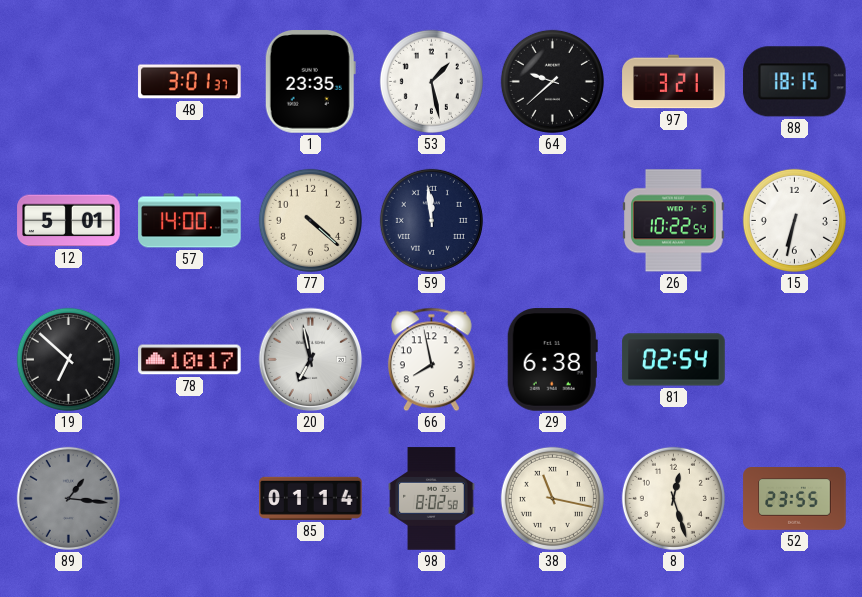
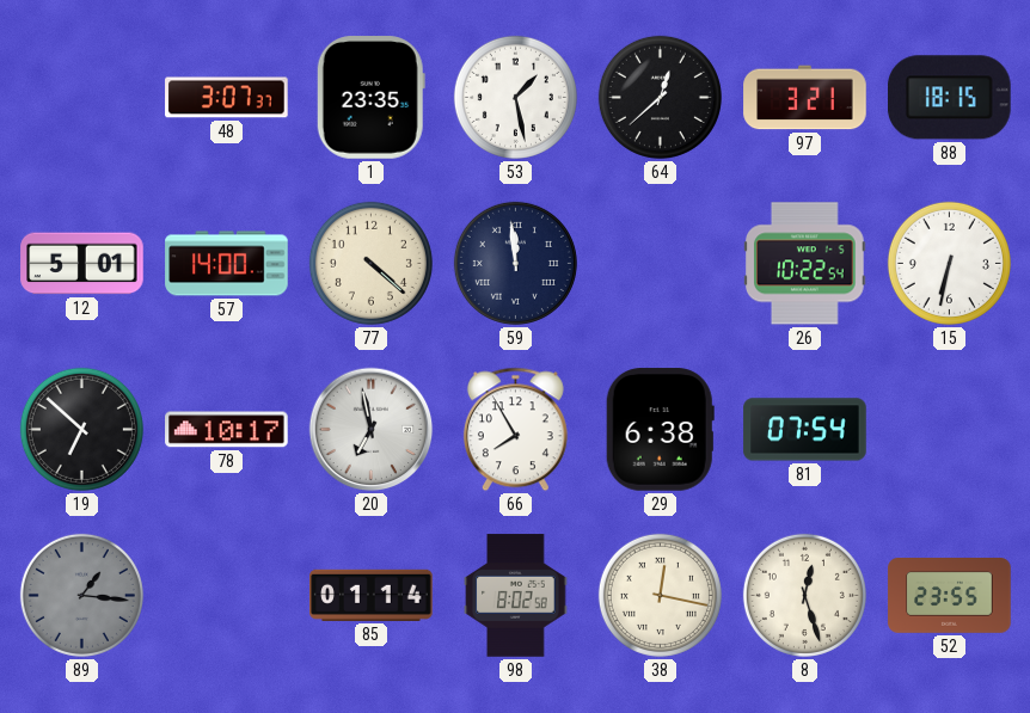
48: 3:01 -> 3:07
64: 9:38 -> 12:38
66: 7:58 -> 7:55
81: 02:54 -> 07:54
38: 11:17 -> 12:17
